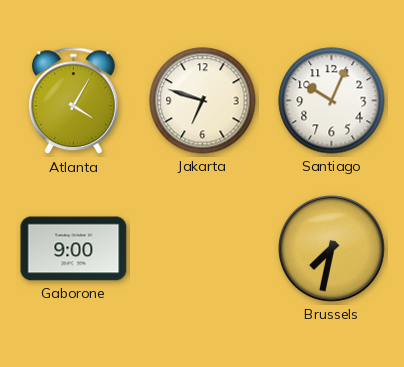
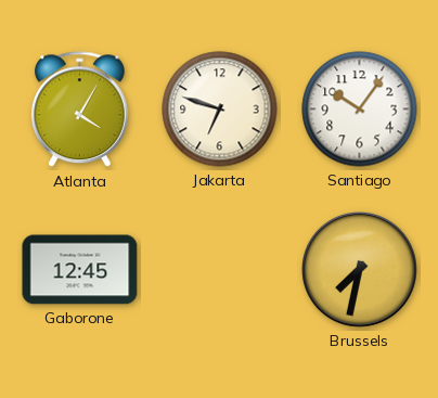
Santiago: 10:04 -> 10:06
Gaborone: 9:00 -> 12:45
